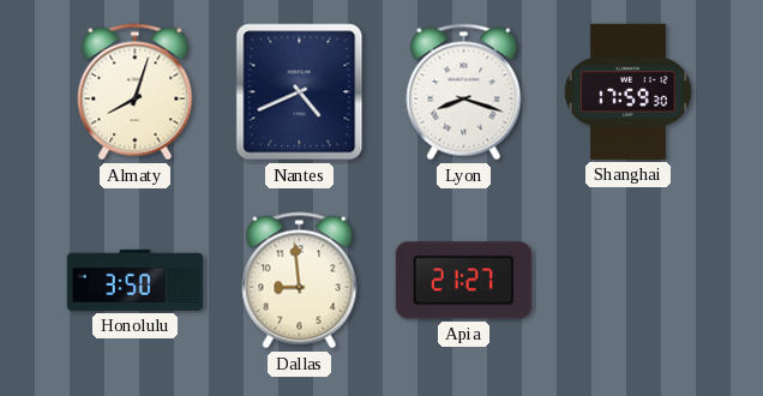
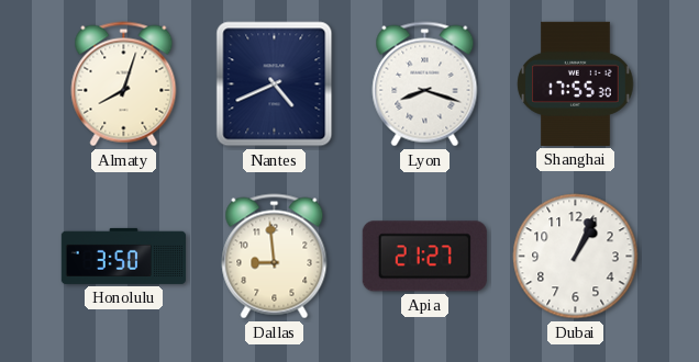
Shanghai: 17:59 -> 17:55
Dubai: none -> 1:04
